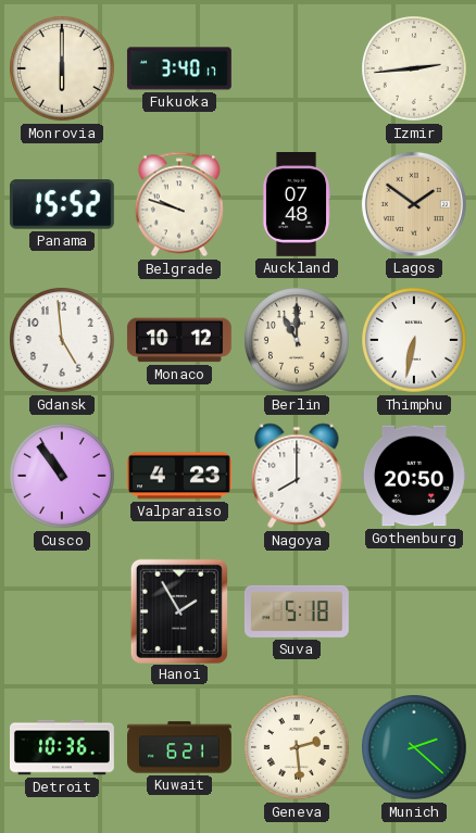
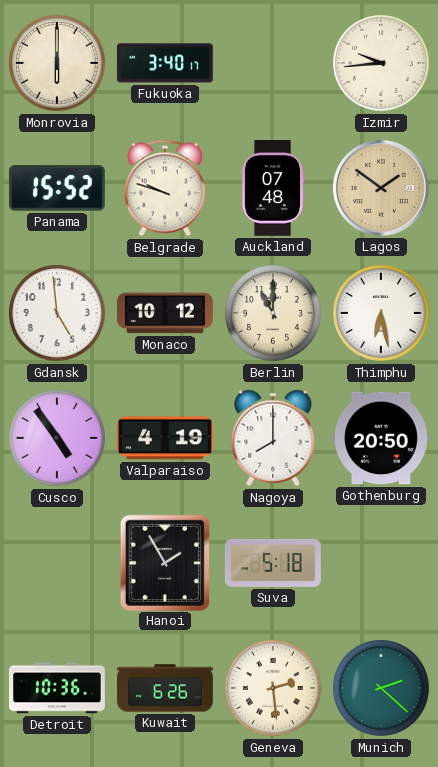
Izmir: 2:44 -> 9:44
Thimphu: 6:32 -> 6:28
Cusco: 10:54 -> 4:54
Valparaiso: 4:23 -> 4:19
Kuwait: 6:21 -> 6:26
